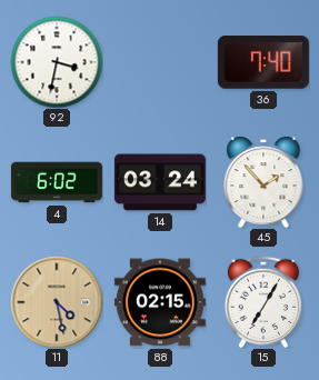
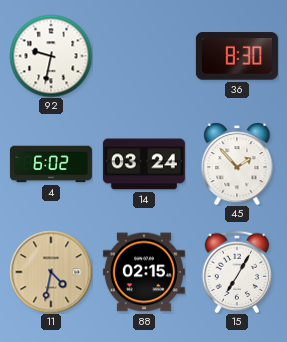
92: 3:32 -> 9:32
36: 7:40 -> 8:30
11: 4:28 -> 4:32
